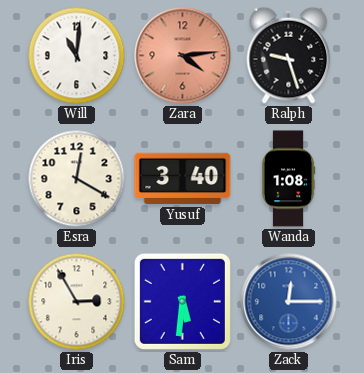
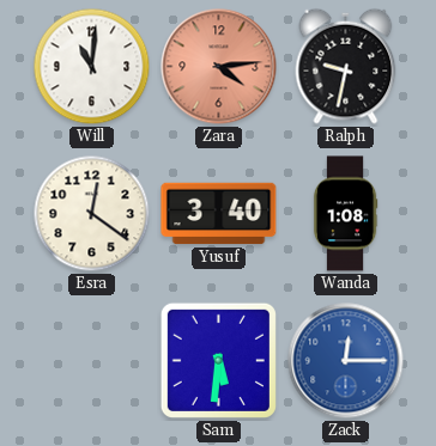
Ralph: 9:27 -> 9:32
Esra: 12:20 -> 12:21
Iris: 2:55 -> none
